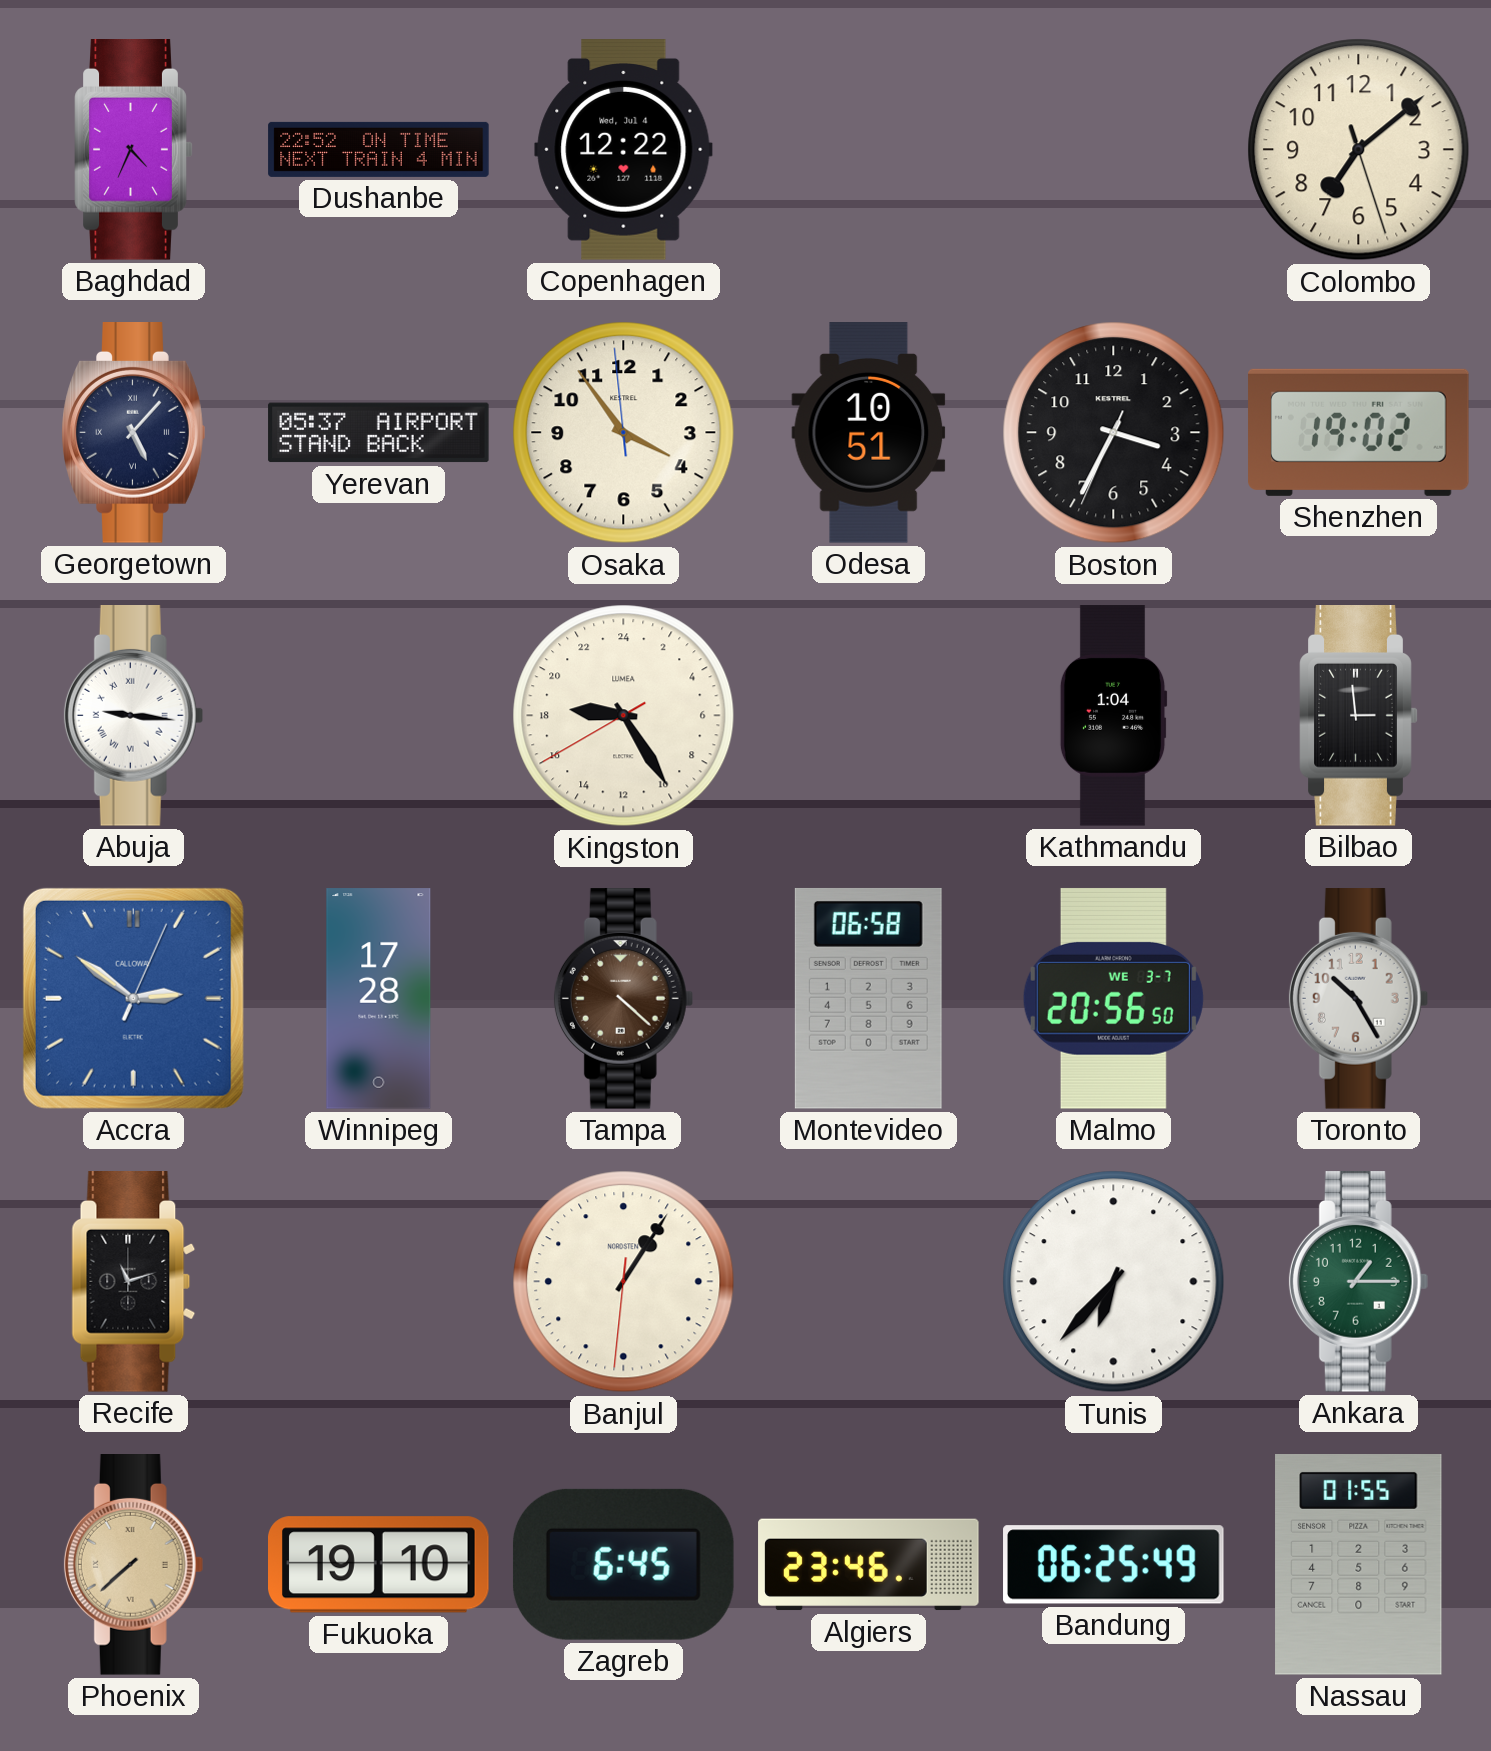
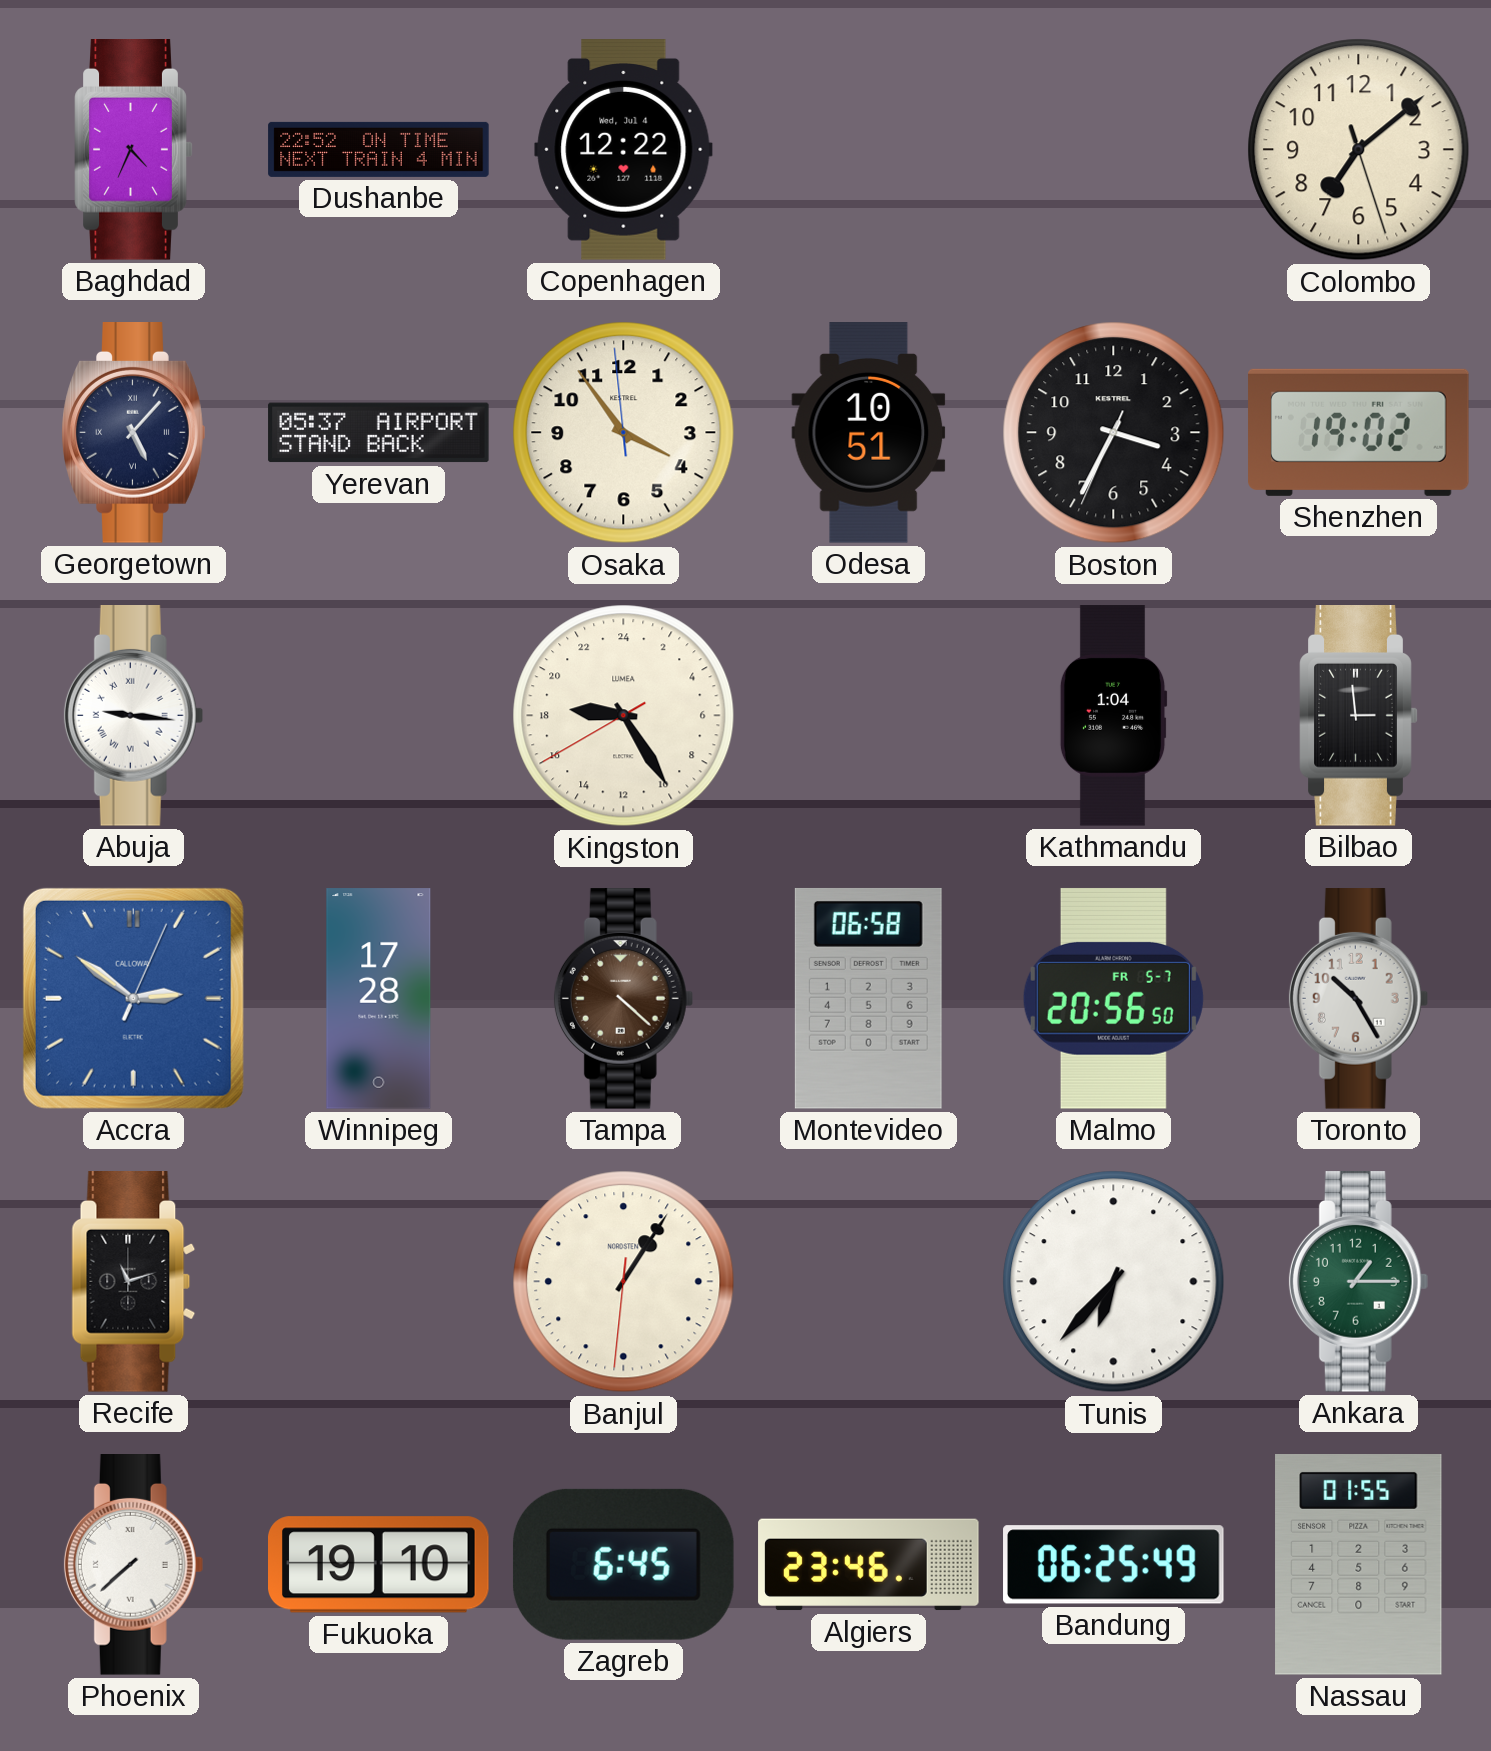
Malmo date: WE 3-7 -> FR 5-7
Phoenix dial: champagne -> white
